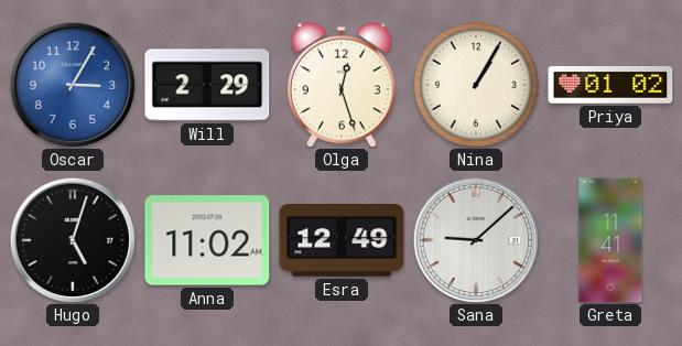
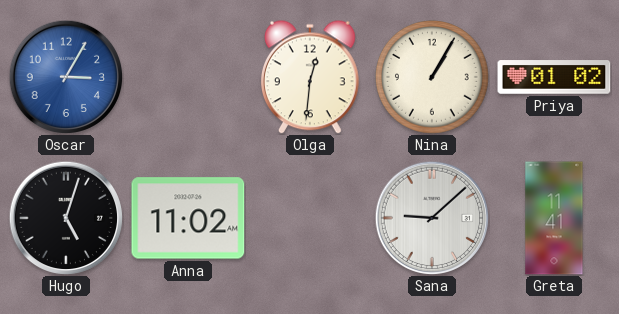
Will: 2:29 -> none
Olga: 12:27 -> 12:31
Esra: 12:49 -> none
